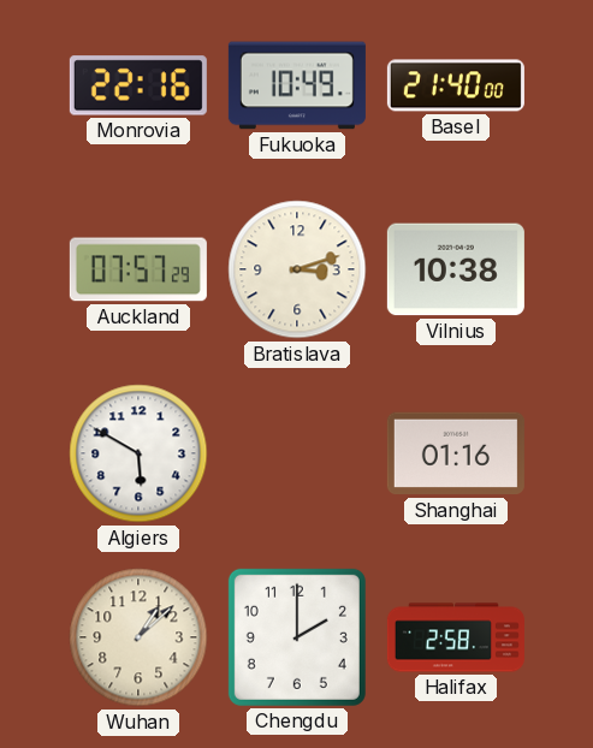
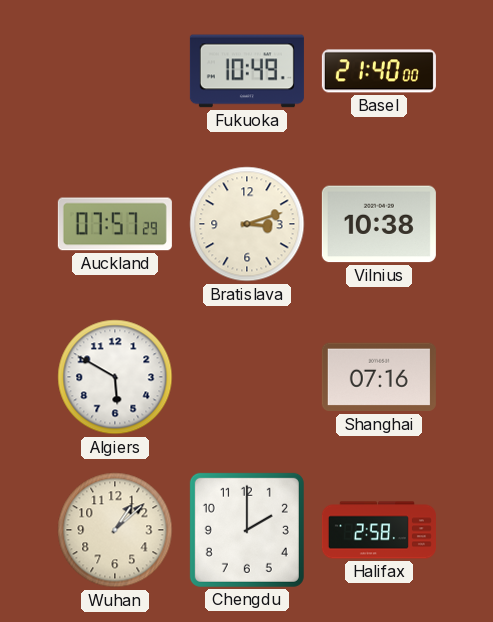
Monrovia: 22:16 -> none
Shanghai: 01:16 -> 07:16
